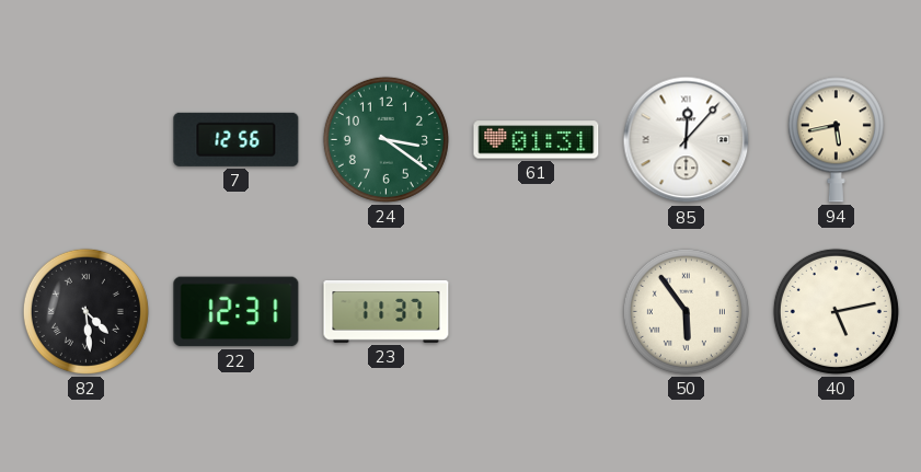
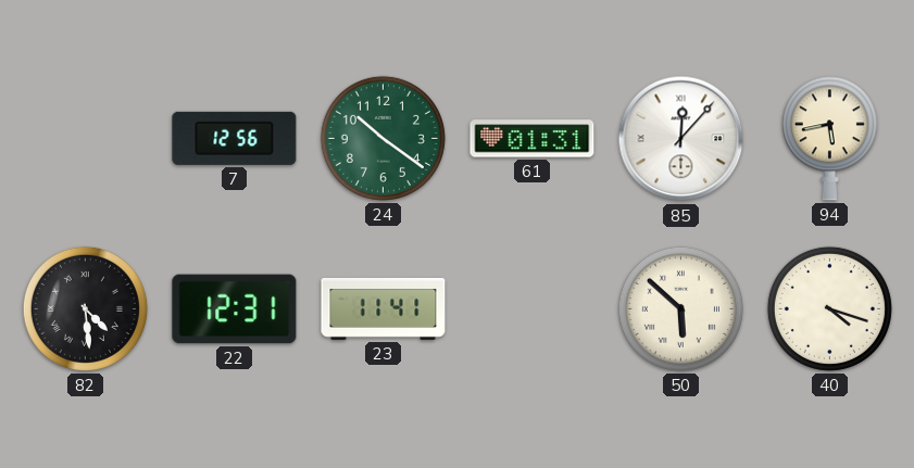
24: 3:21 -> 10:21
23: 11:37 -> 11:41
50: 5:54 -> 5:52
40: 5:13 -> 4:18
